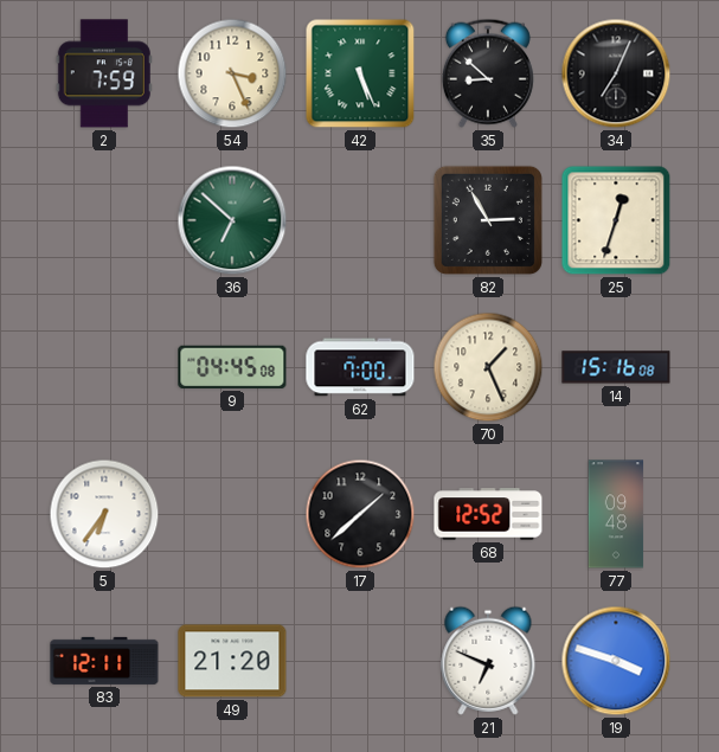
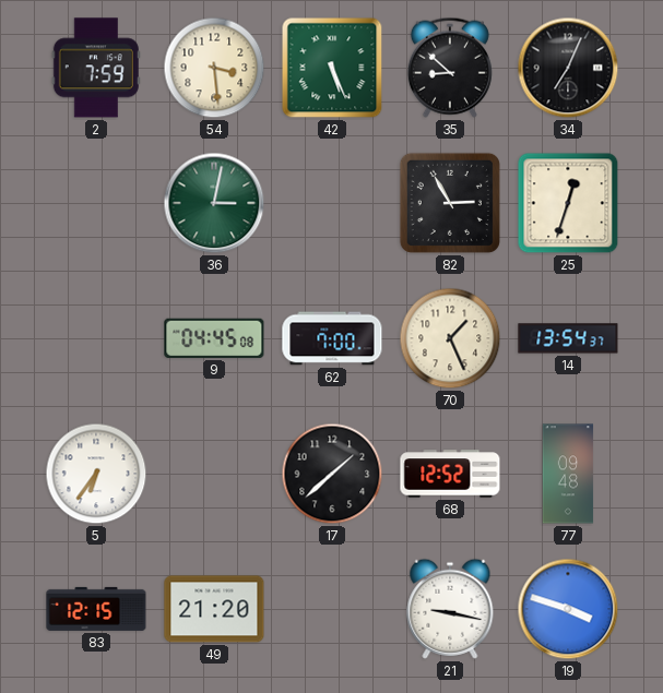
54: 3:26 -> 3:29
36: 6:52 -> 3:02
14: 15:16 -> 13:54
83: 12:11 -> 12:15
21: 6:49 -> 9:17
